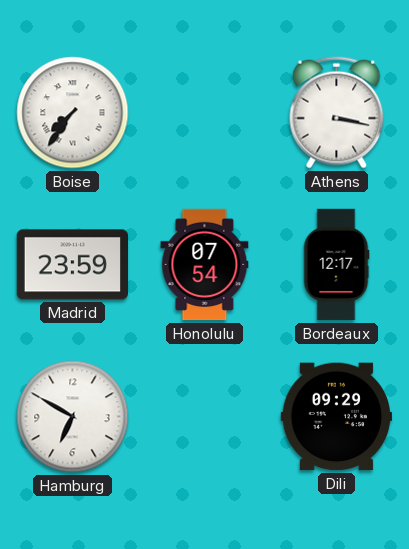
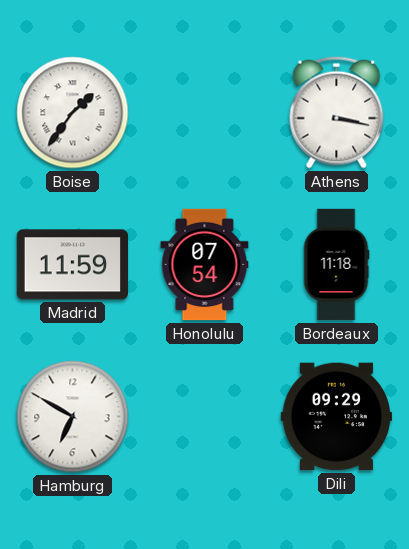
Boise: 7:36 -> 1:36
Madrid: 23:59 -> 11:59
Bordeaux: 12:17 -> 11:18
